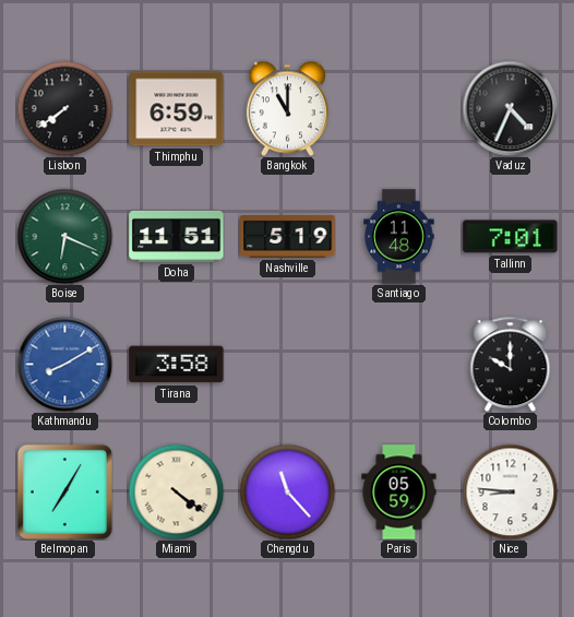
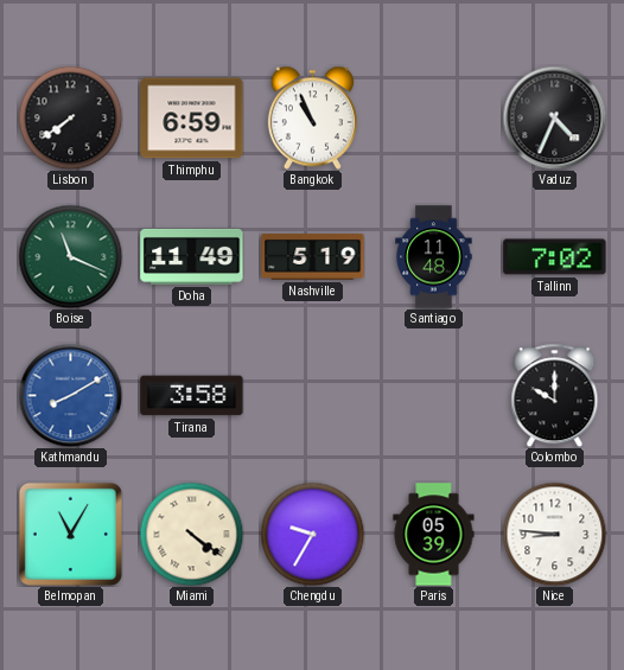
Bangkok: 11:00 -> 10:56
Boise: 6:19 -> 11:19
Doha: 11:51 -> 11:49
Tallinn: 7:01 -> 7:02
Belmopan: 7:05 -> 11:05
Chengdu: 11:23 -> 9:35
Paris: 05:59 -> 05:39
